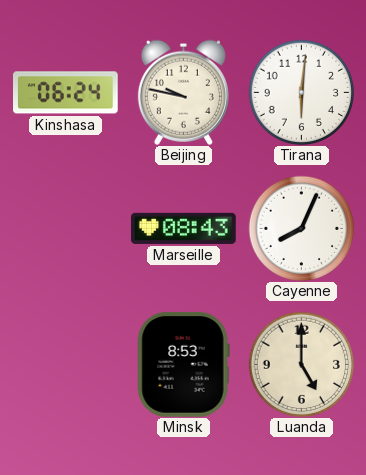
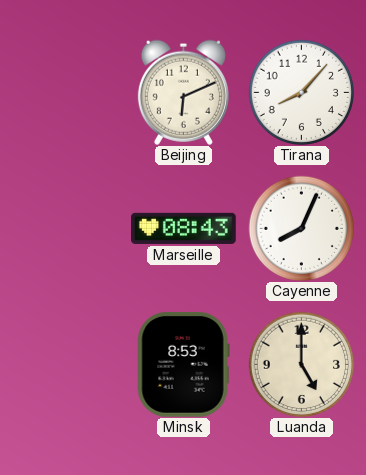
Kinshasa: 06:24 -> none
Beijing: 9:47 -> 6:11
Tirana: 6:01 -> 8:07
